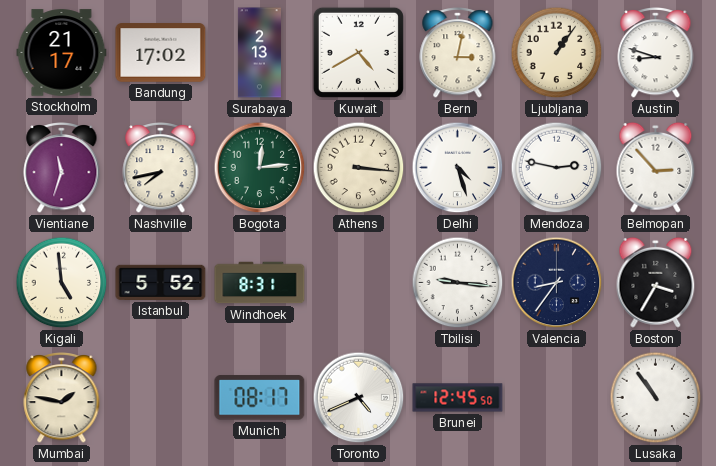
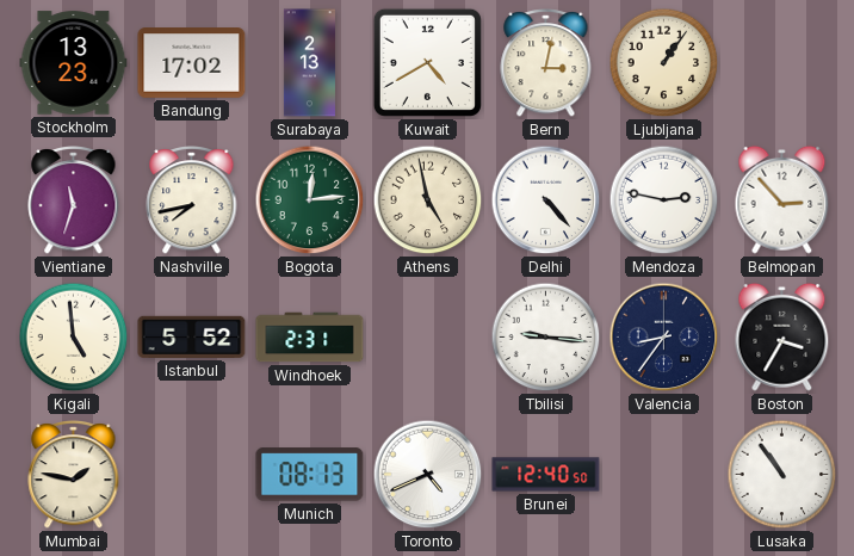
Stockholm: 21:17 -> 13:23
Austin: 8:48 -> none
Athens: 3:16 -> 4:58
Delhi: 4:27 -> 4:23
Windhoek: 8:31 -> 2:31
Munich: 08:17 -> 08:13
Brunei: 12:45 -> 12:40
